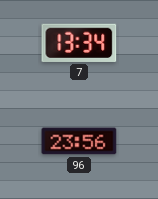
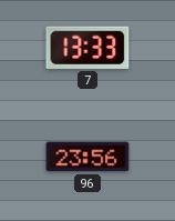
7: 13:34 -> 13:33
